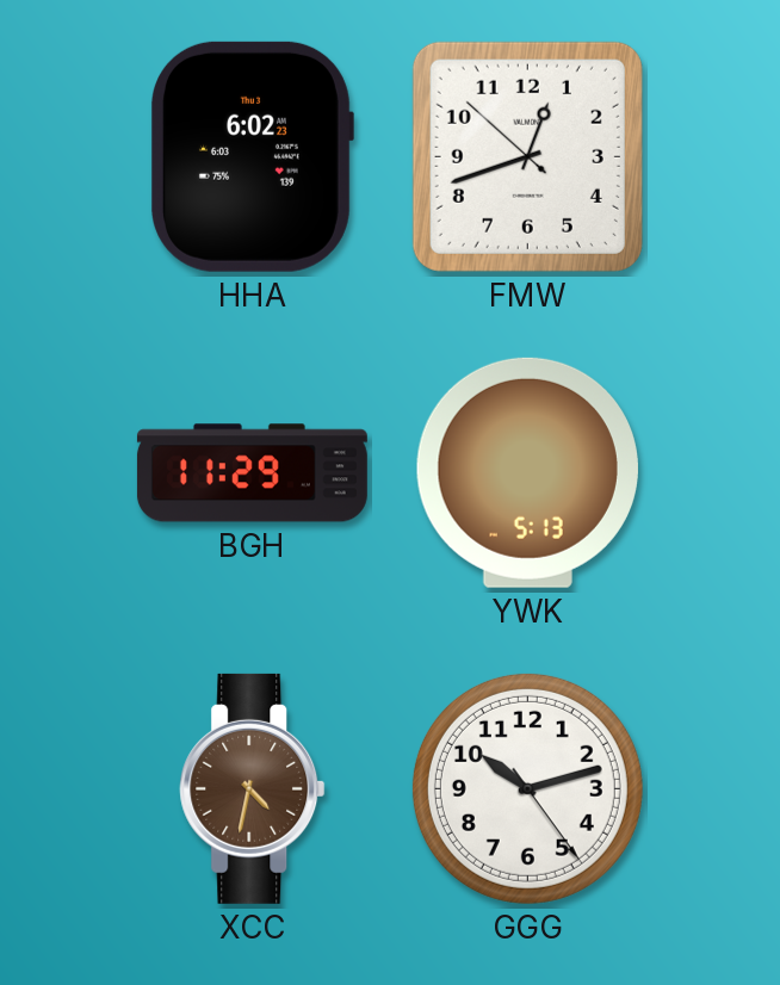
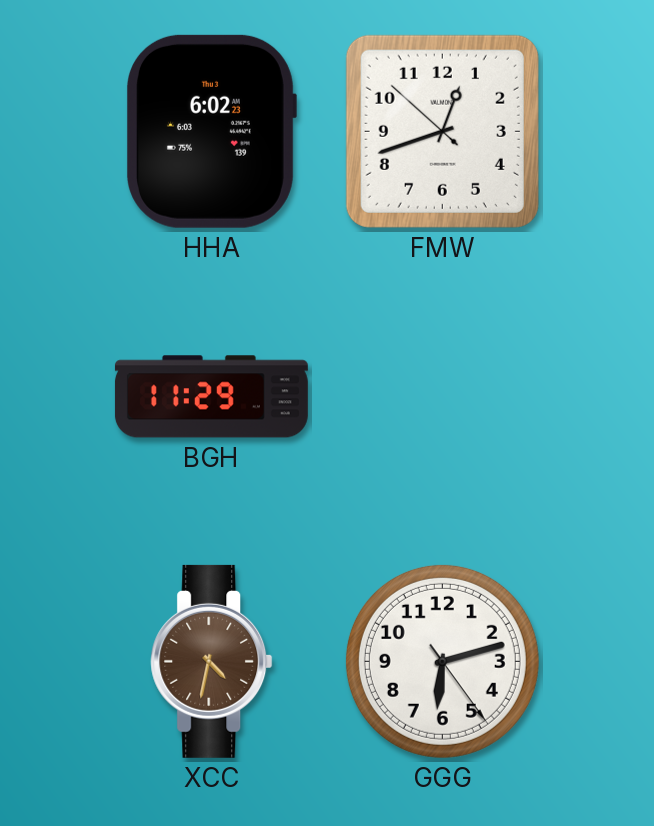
YWK: 5:13 -> none
GGG: 10:12 -> 6:12
